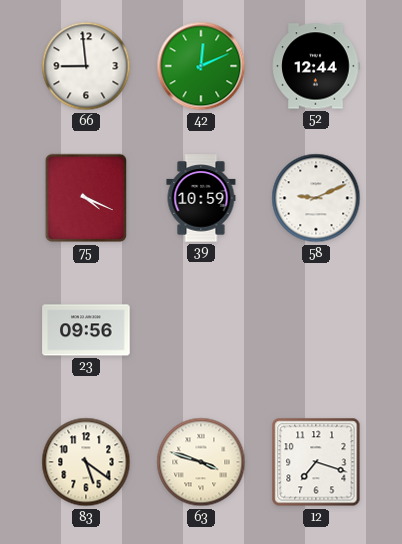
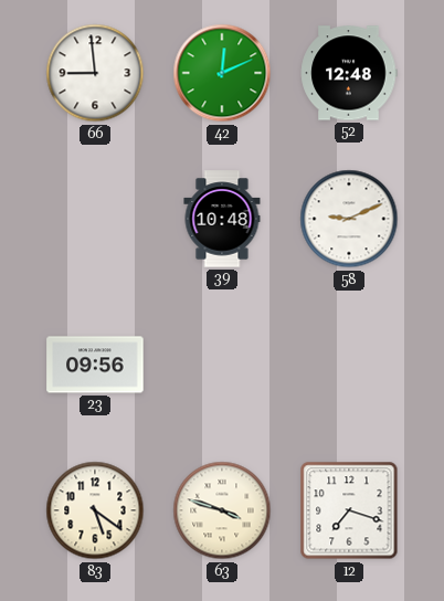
52: 12:44 -> 12:48
75: 4:19 -> none
39: 10:59 -> 10:48
